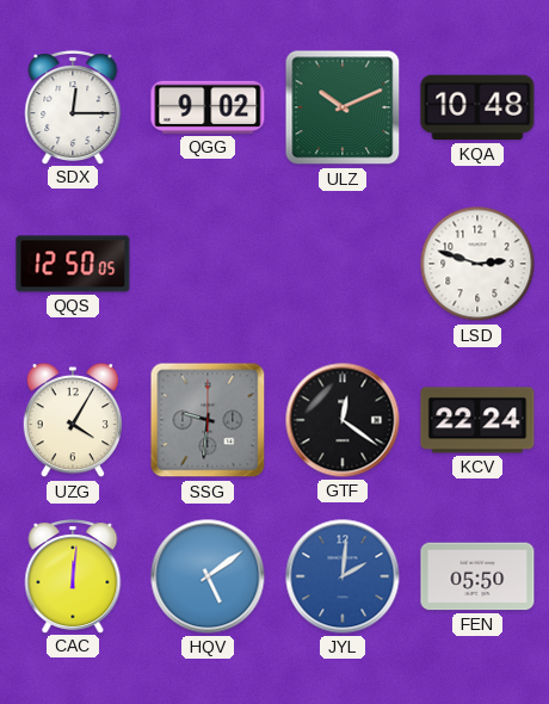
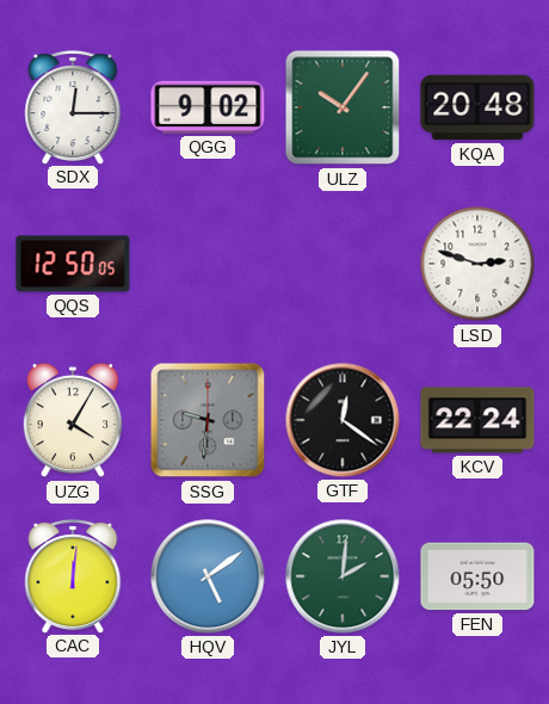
ULZ: 10:11 -> 10:06
KQA: 10:48 -> 20:48
JYL dial: blue -> green
